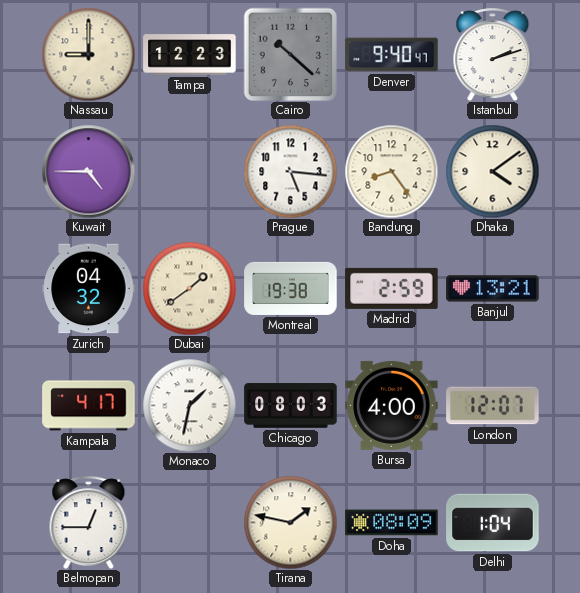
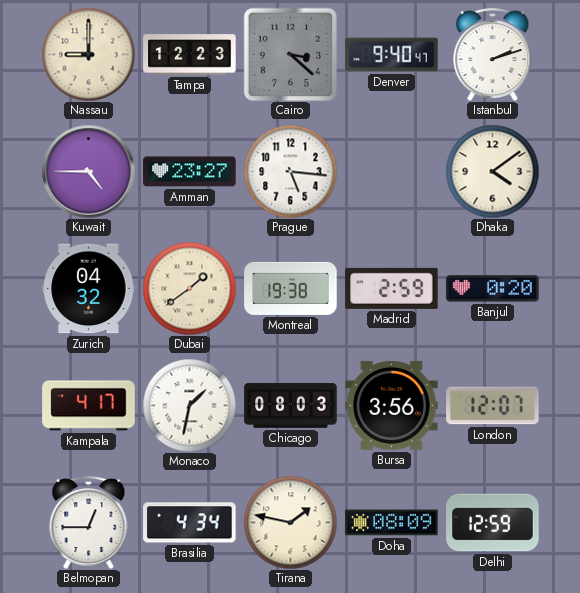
Cairo: 10:22 -> 3:22
Amman: none -> 23:27
Bandung: 8:24 -> none
Banjul: 13:21 -> 0:20
Bursa: 4:00 -> 3:56
Brasilia: none -> 4:34
Delhi: 1:04 -> 12:59
